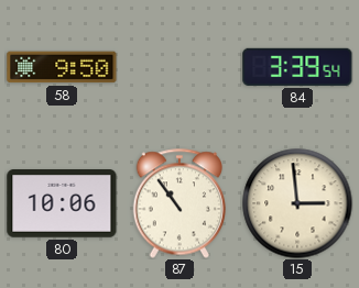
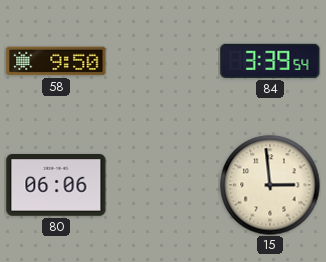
80: 10:06 -> 06:06
87: 10:54 -> none
